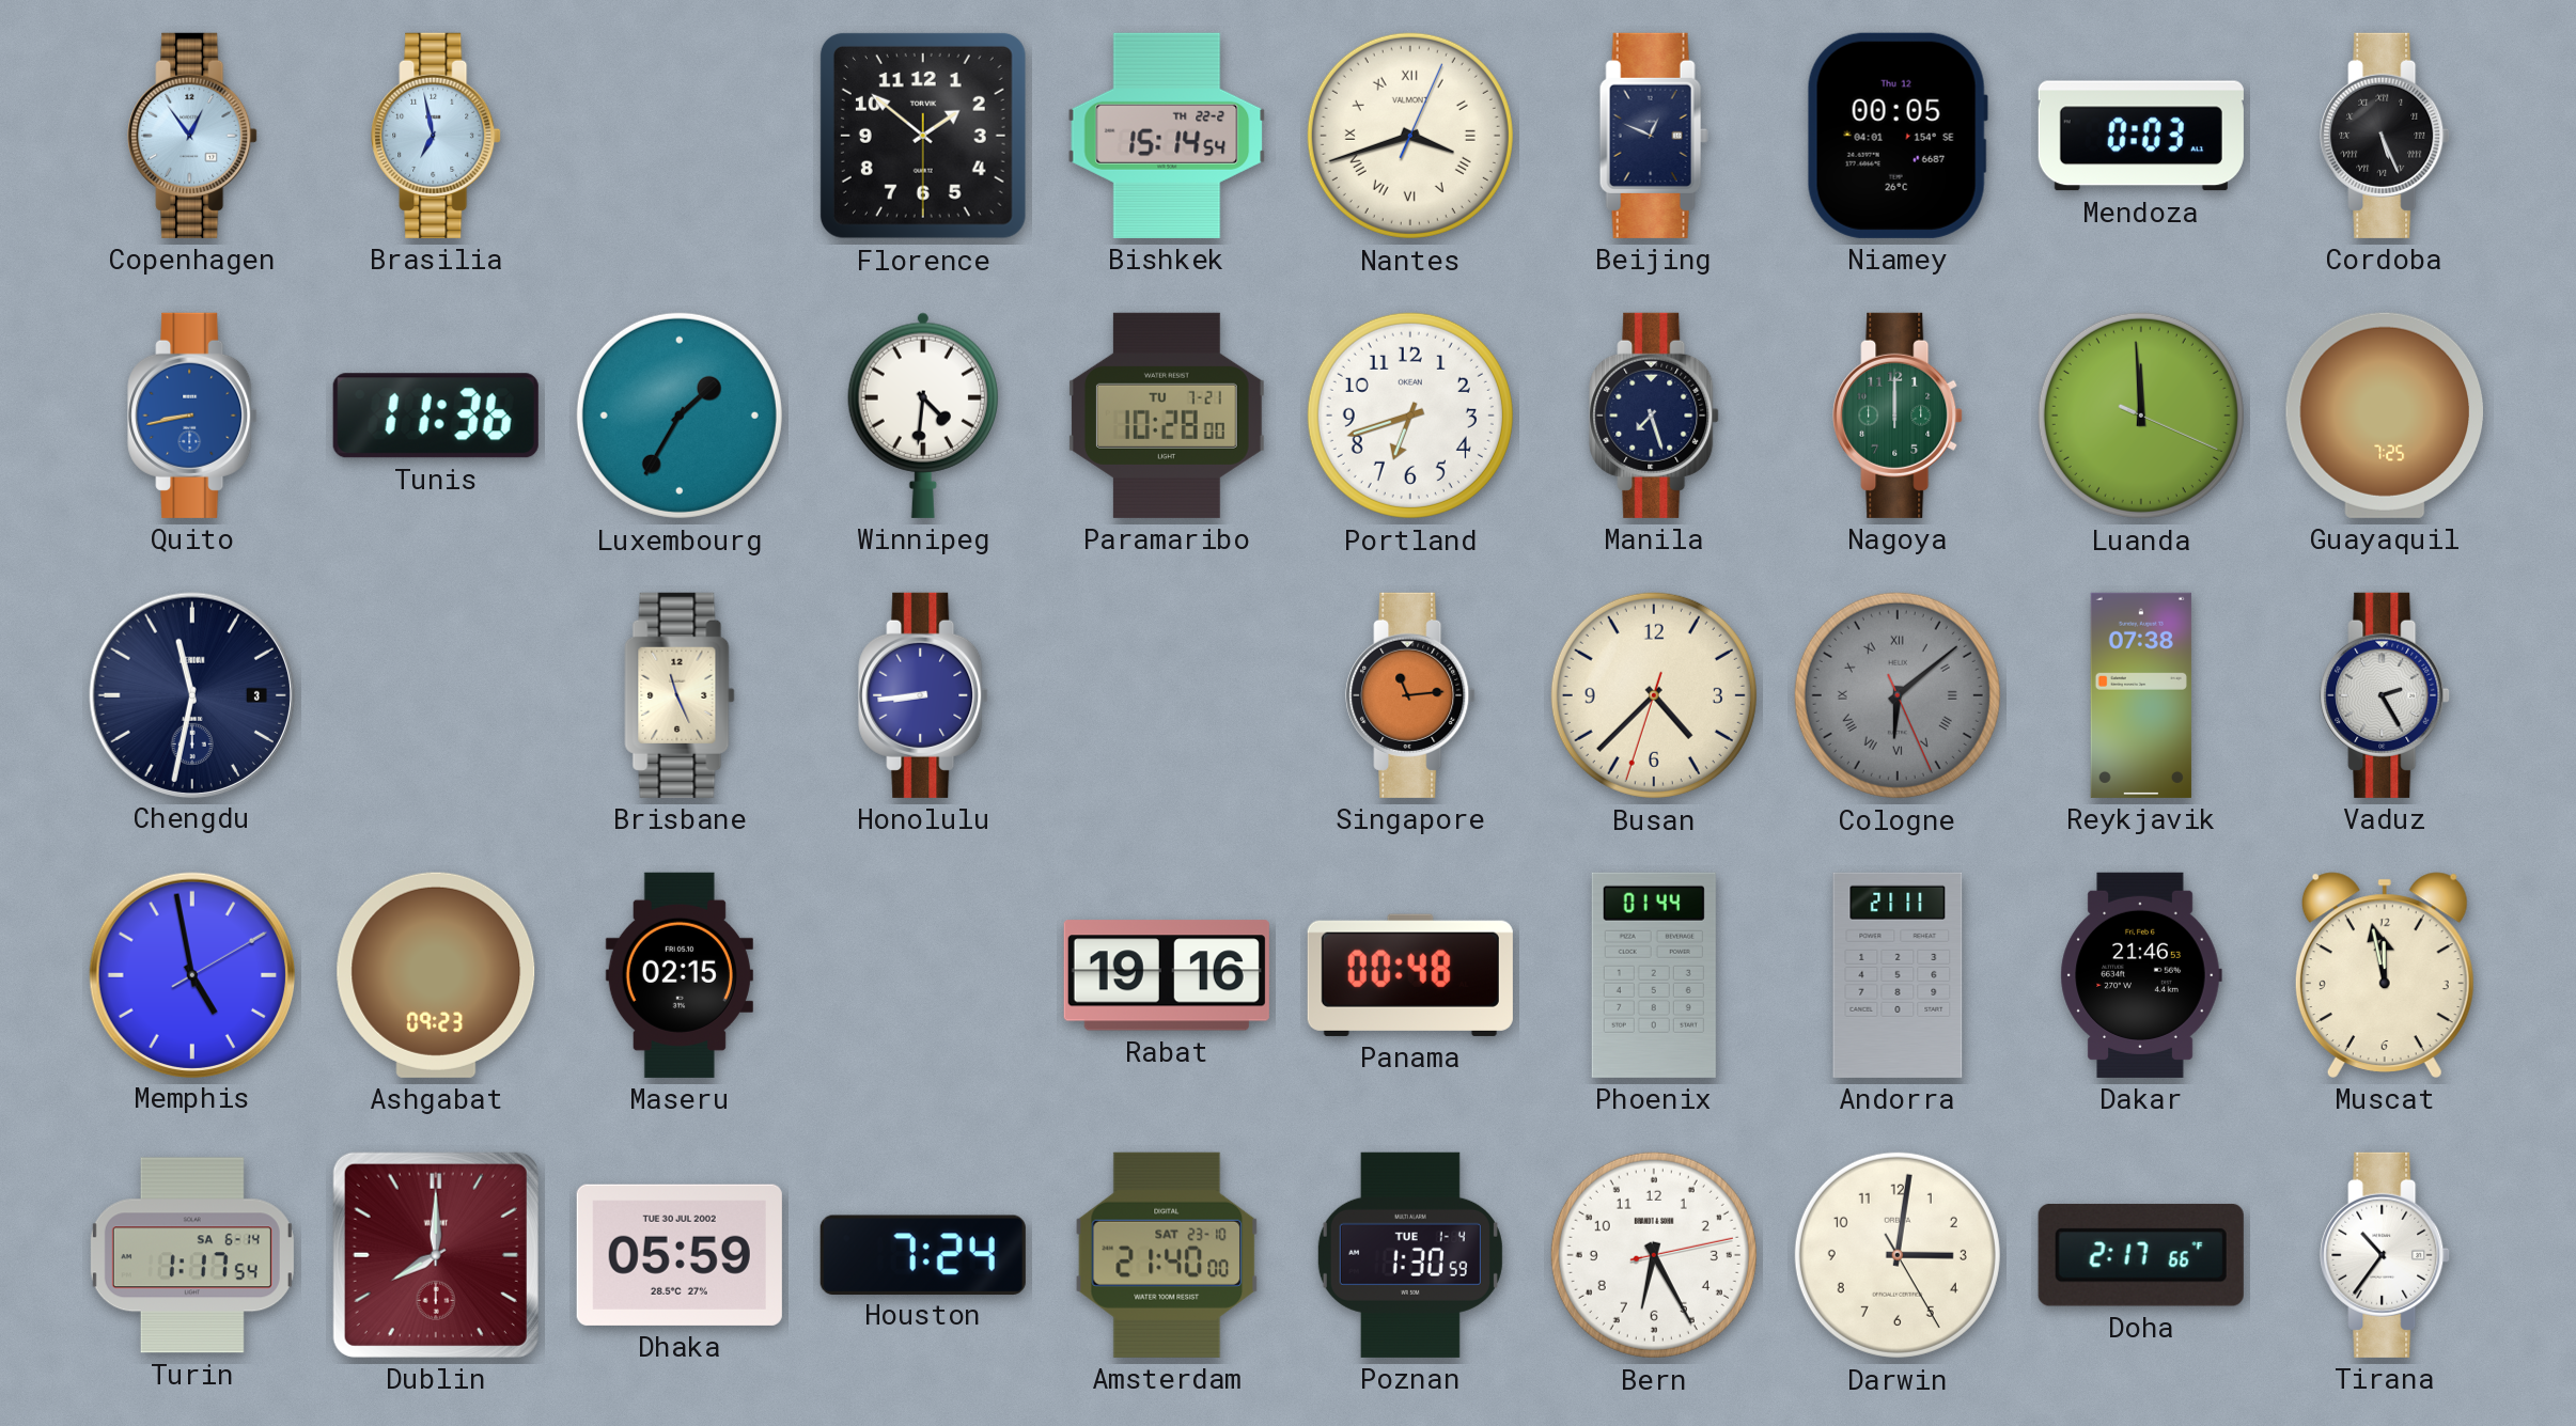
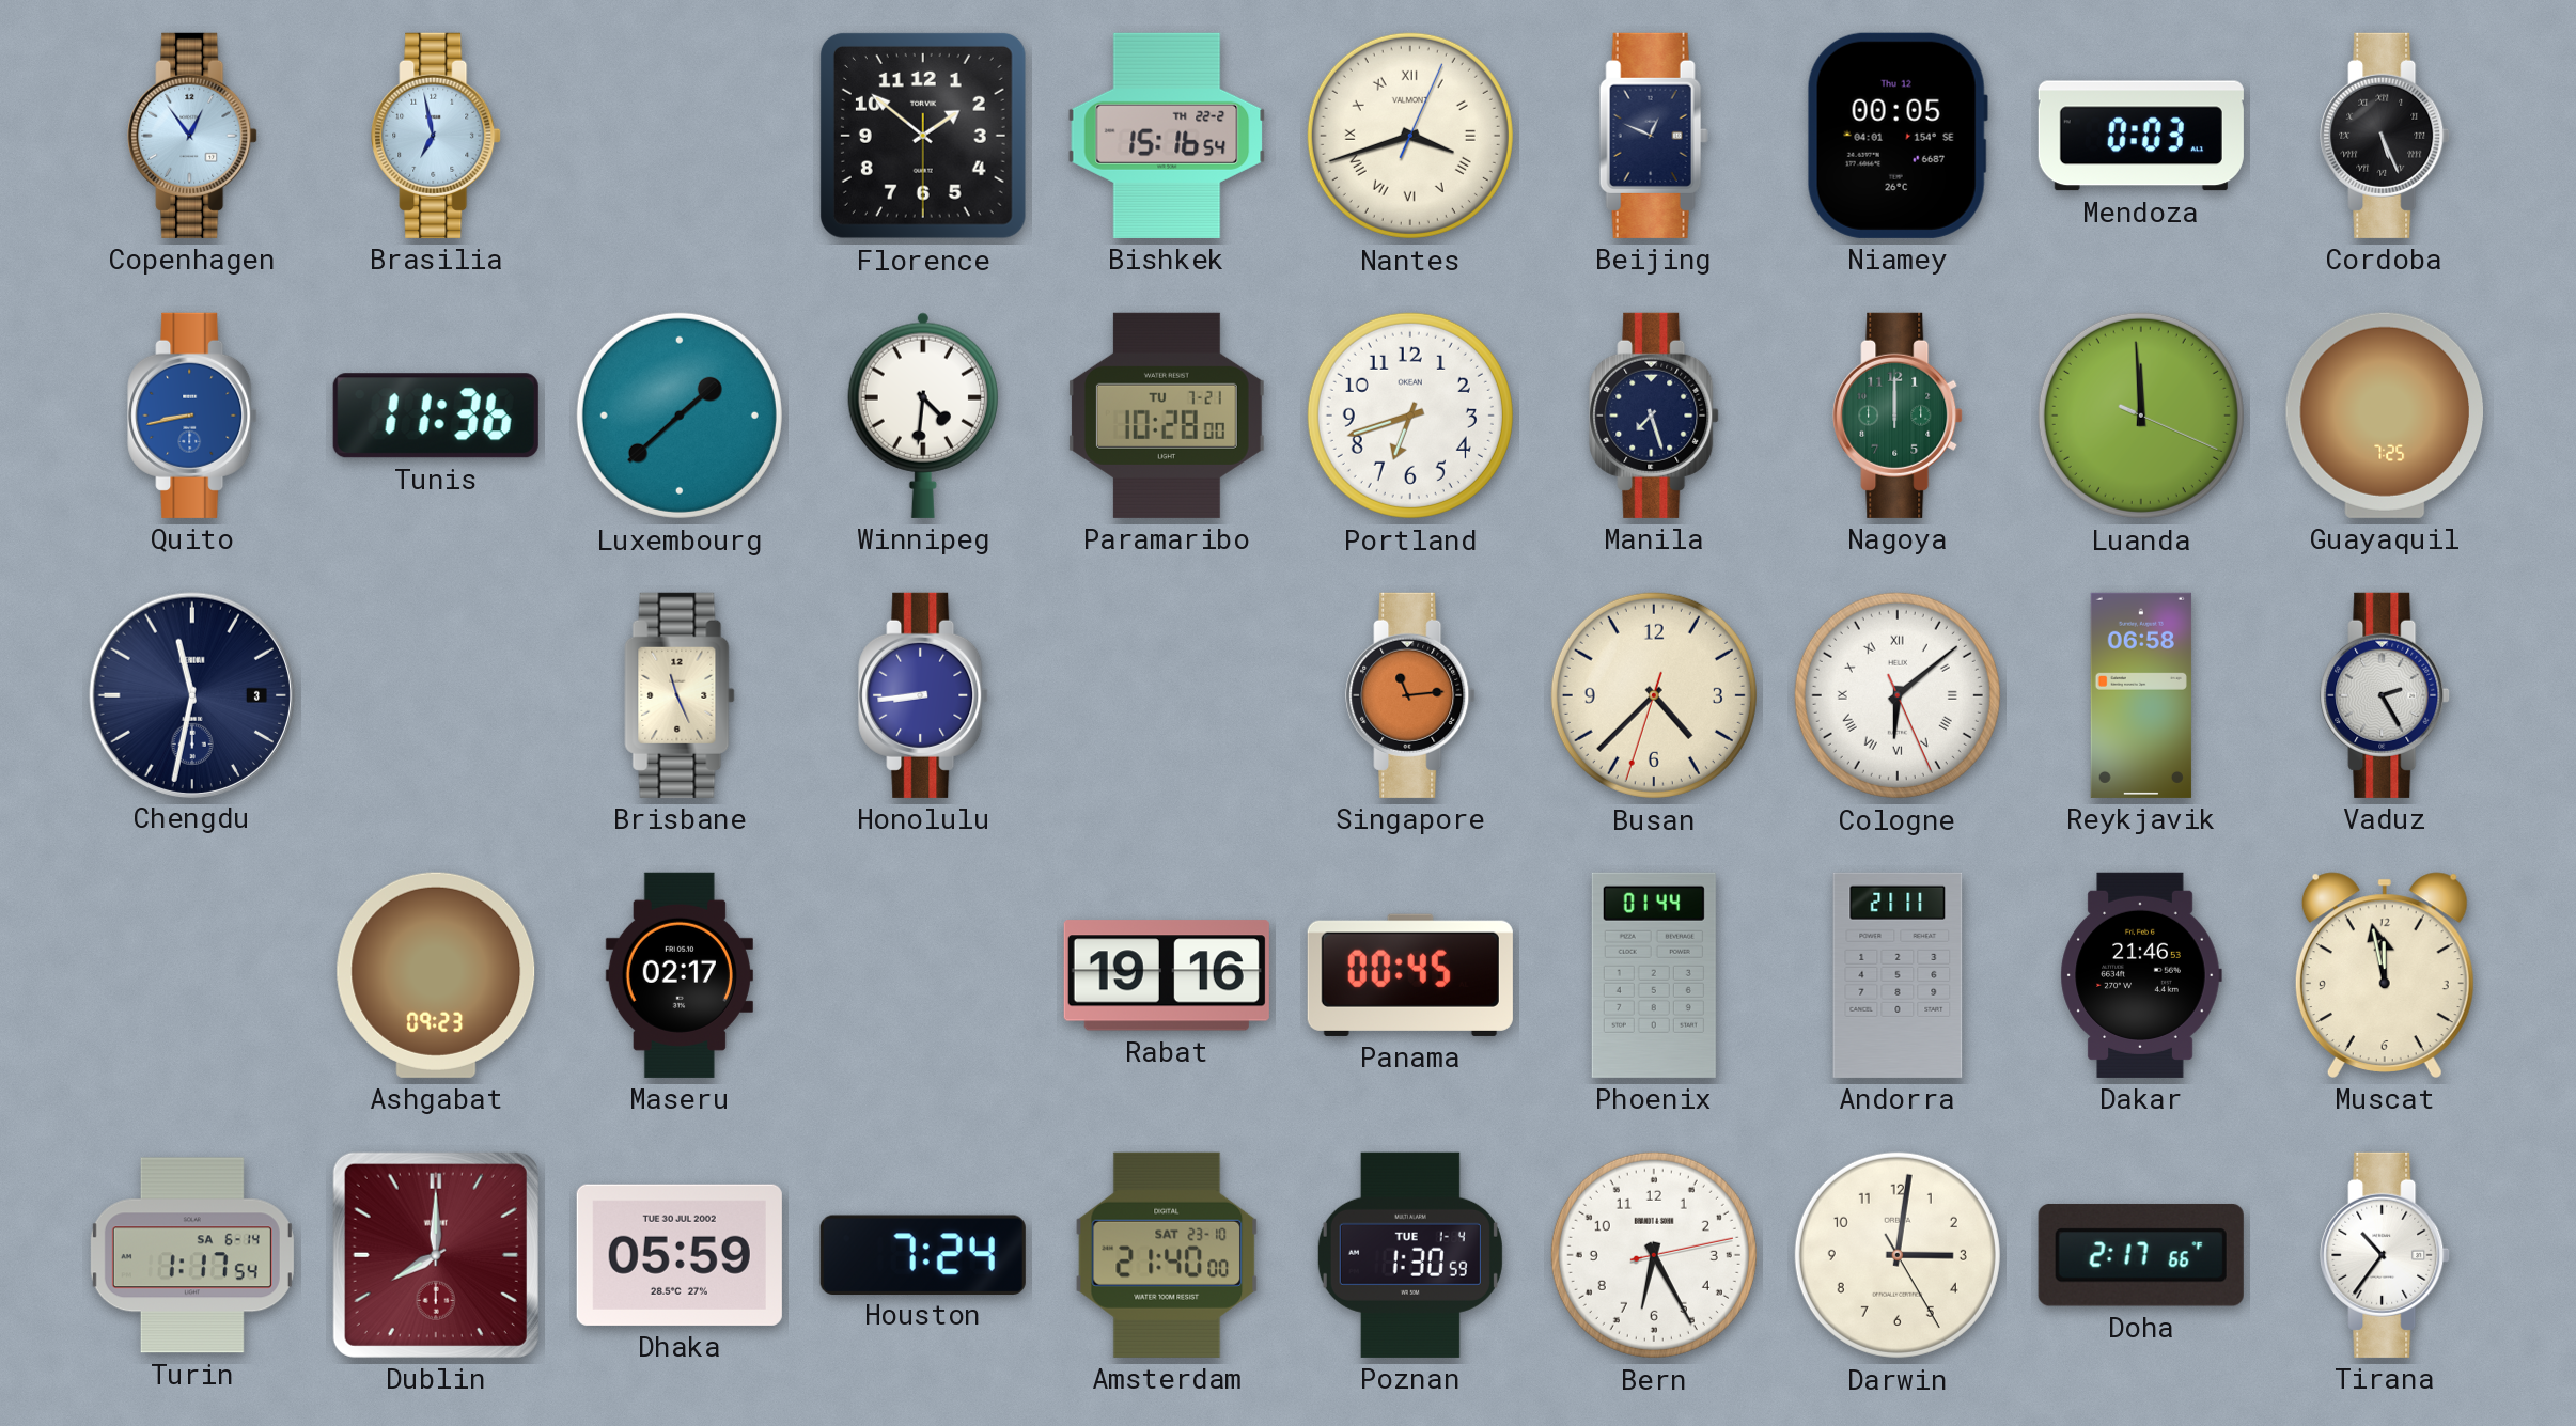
Bishkek: 15:14 -> 15:16
Luxembourg: 1:35 -> 1:38
Cologne dial: grey -> white
Reykjavik: 07:38 -> 06:58
Memphis: 4:58 -> none
Maseru: 02:15 -> 02:17
Panama: 00:48 -> 00:45
